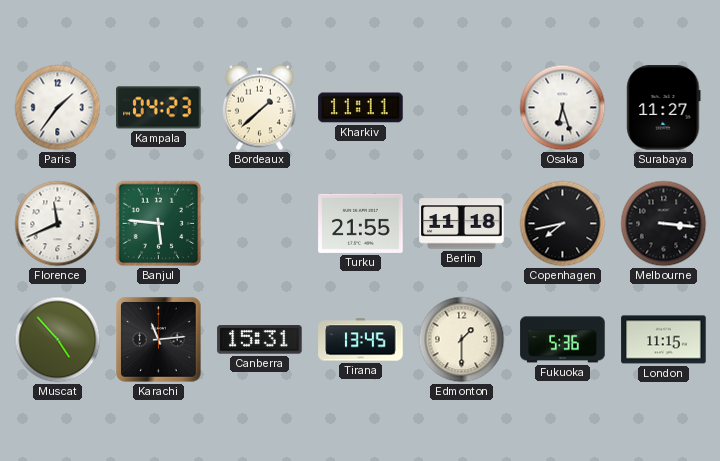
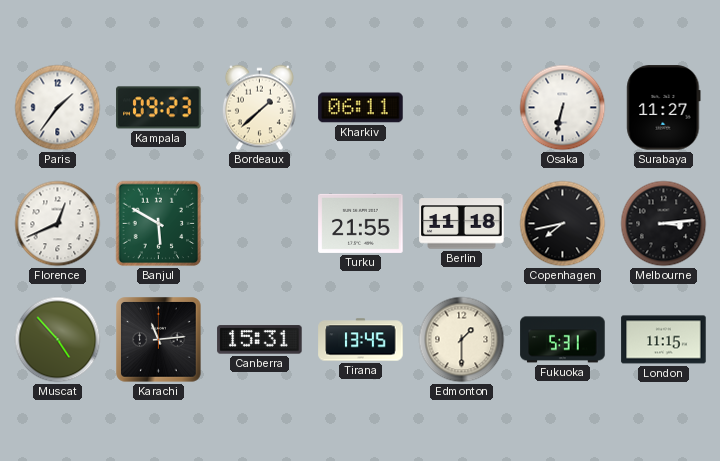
Kampala: 04:23 -> 09:23
Kharkiv: 11:11 -> 06:11
Osaka: 6:27 -> 6:32
Florence: 11:41 -> 12:41
Banjul: 5:46 -> 5:50
Melbourne: 3:16 -> 3:14
Fukuoka: 5:36 -> 5:31
